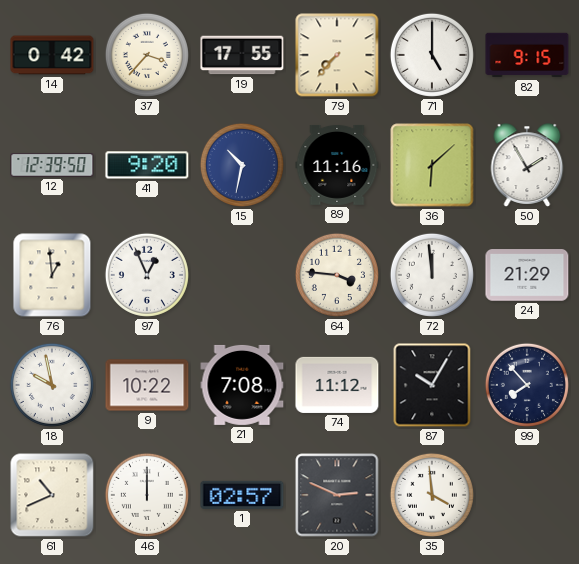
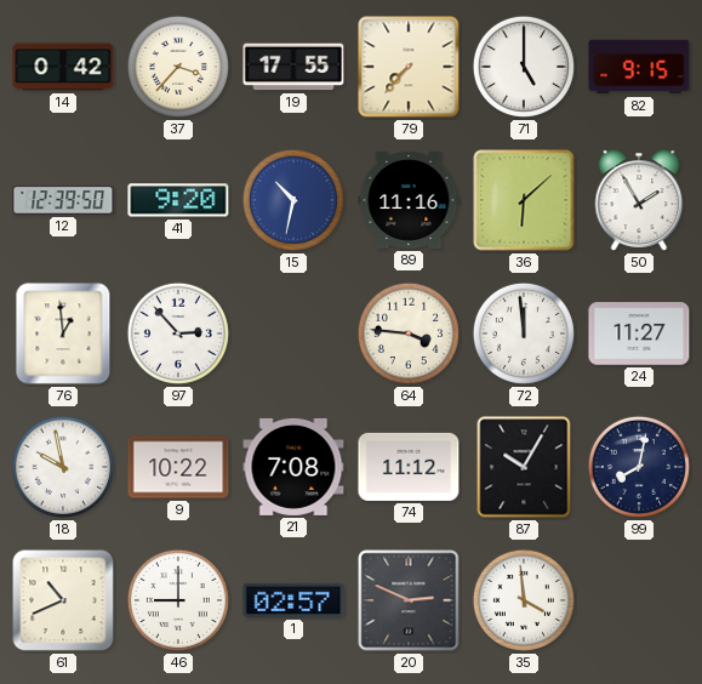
97: 12:56 -> 2:53
24: 21:29 -> 11:27
99: 7:53 -> 8:02
46: 12:00 -> 9:00
